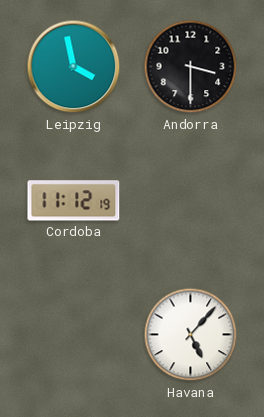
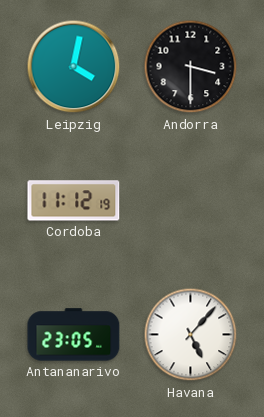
Leipzig: 3:58 -> 4:02
Antananarivo: none -> 23:05
